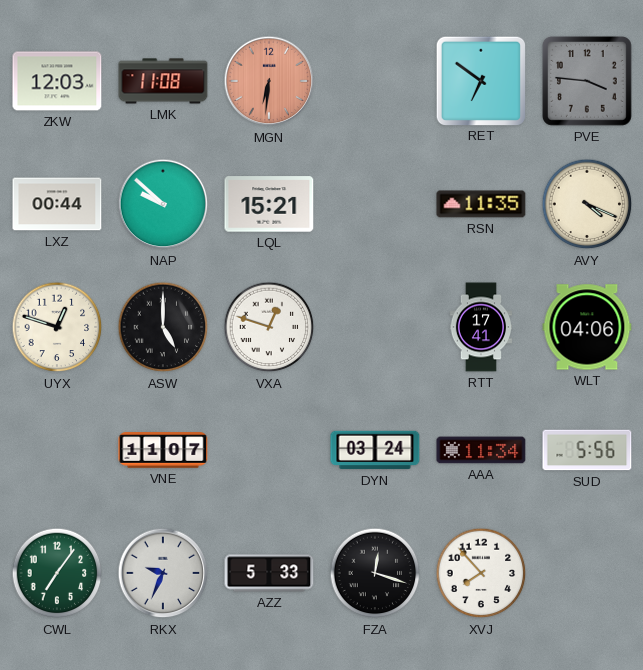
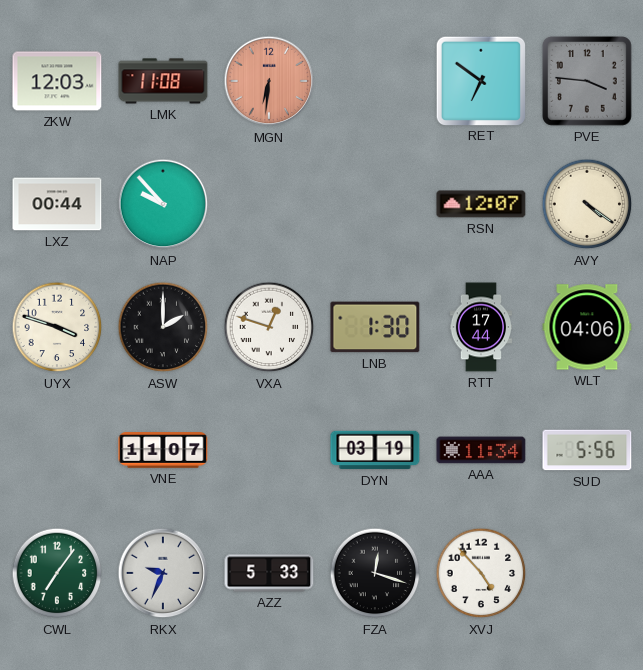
NAP: 9:52 -> 9:53
LQL: 15:21 -> none
RSN: 11:35 -> 12:07
AVY: 4:19 -> 4:21
UYX: 12:48 -> 3:48
ASW: 5:00 -> 2:00
LNB: none -> 1:30
RTT: 17:41 -> 17:44
DYN: 03:24 -> 03:19
XVJ: 7:53 -> 4:53
